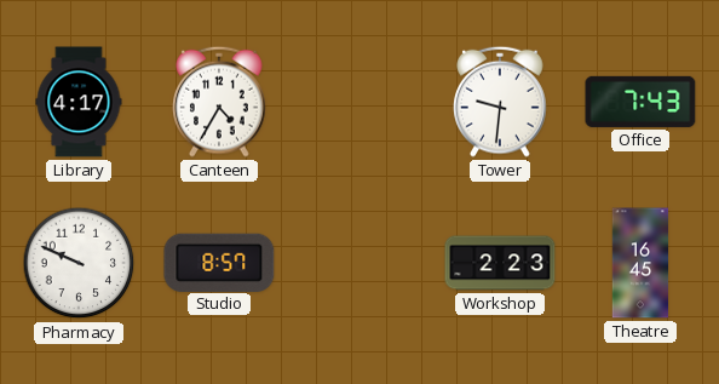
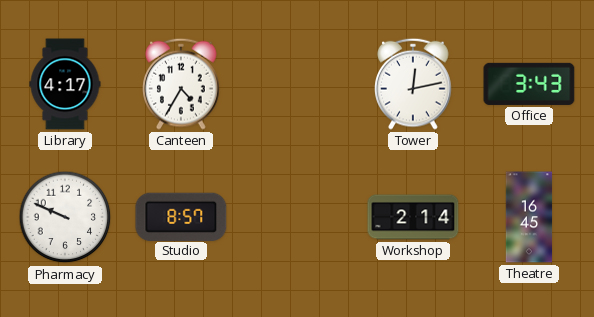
Tower: 9:31 -> 12:13
Office: 7:43 -> 3:43
Workshop: 2:23 -> 2:14
